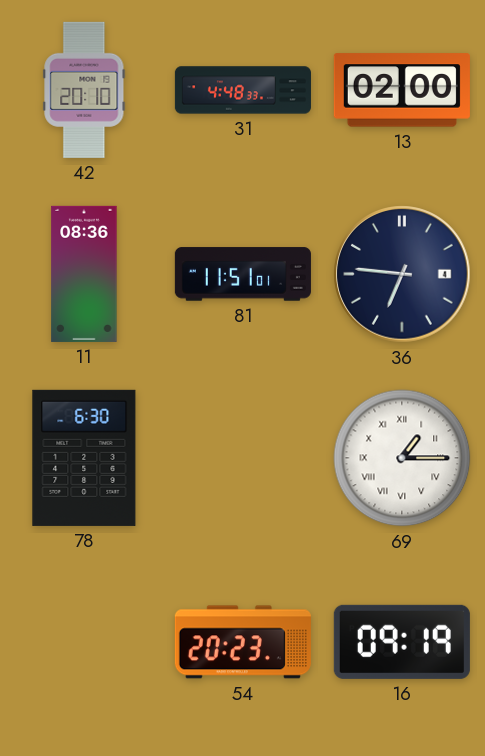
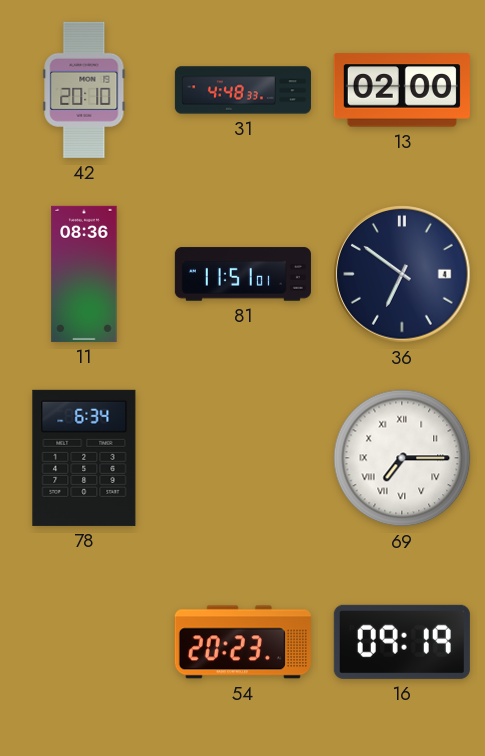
36: 6:46 -> 6:51
78: 6:30 -> 6:34
69: 1:15 -> 7:15
